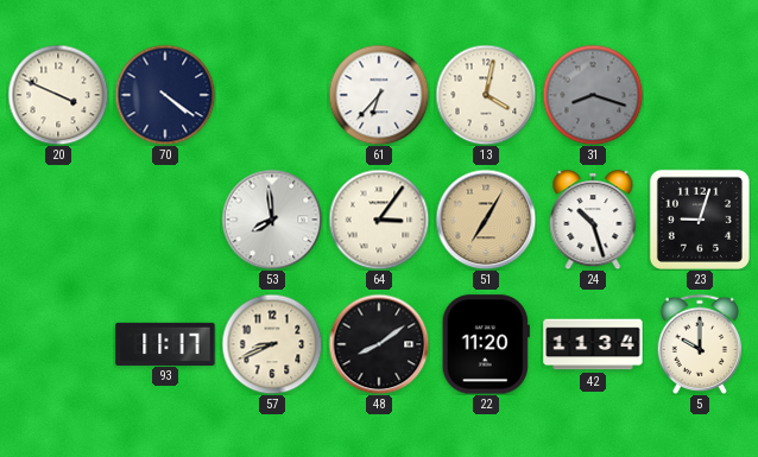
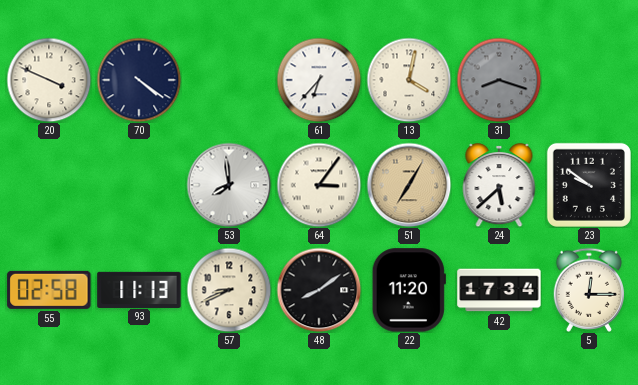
24: 10:27 -> 5:38
23: 9:03 -> 9:51
55: none -> 02:58
93: 11:17 -> 11:13
42: 11:34 -> 17:34
5: 10:00 -> 12:15
